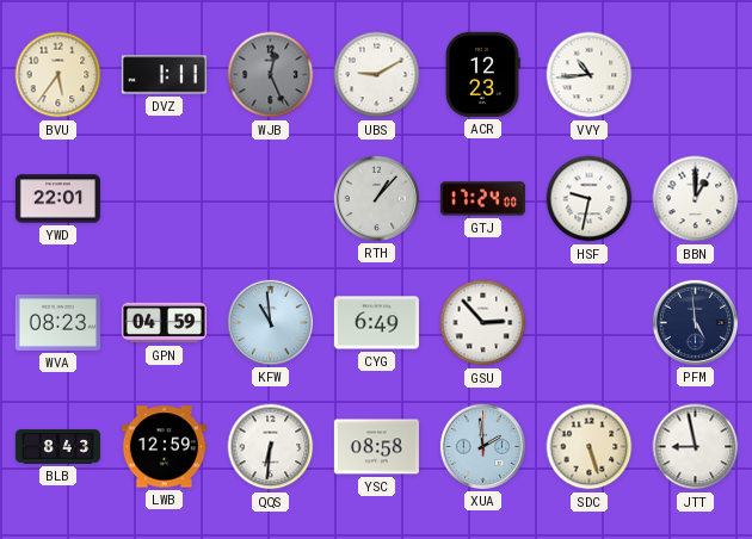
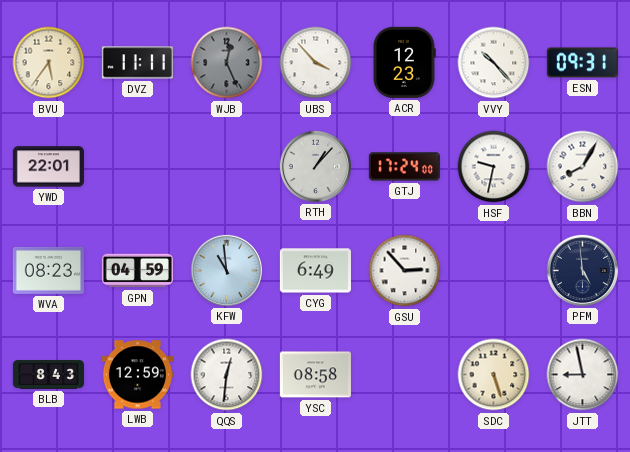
DVZ: 1:11 -> 11:11
UBS: 9:10 -> 3:53
VVY: 10:44 -> 10:23
ESN: none -> 09:31
BBN: 1:00 -> 8:05
QQS: 6:31 -> 12:31
XUA: 1:59 -> none
